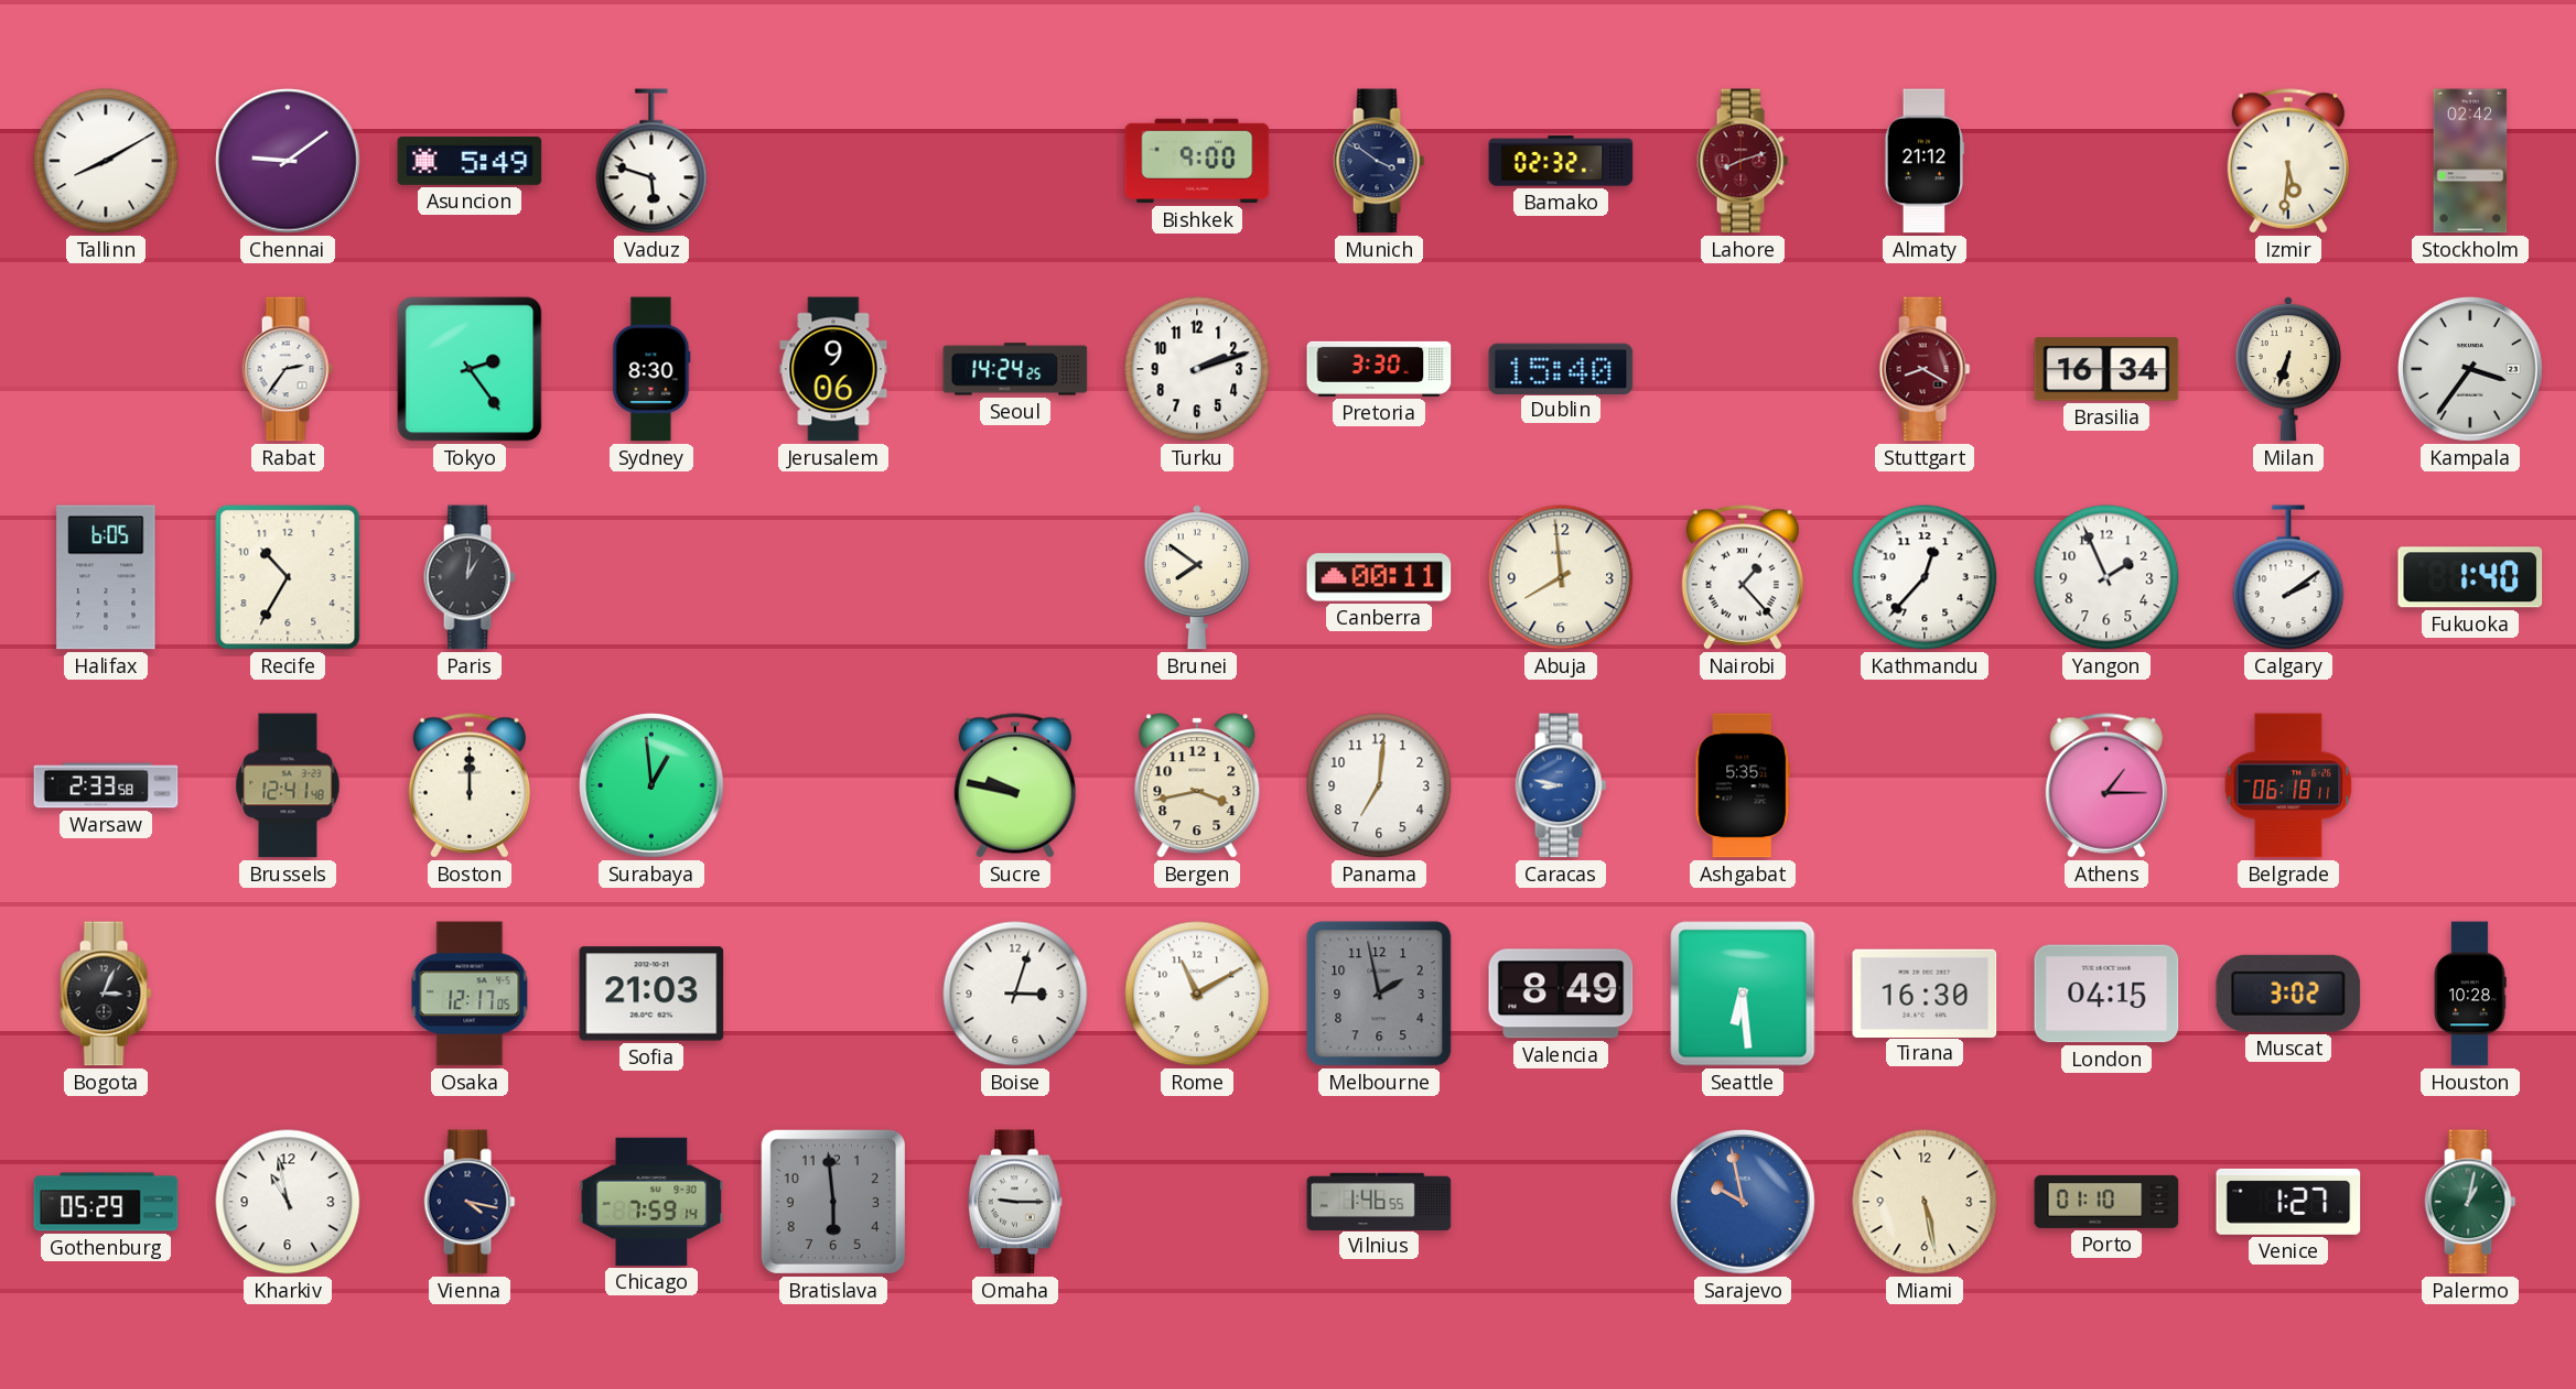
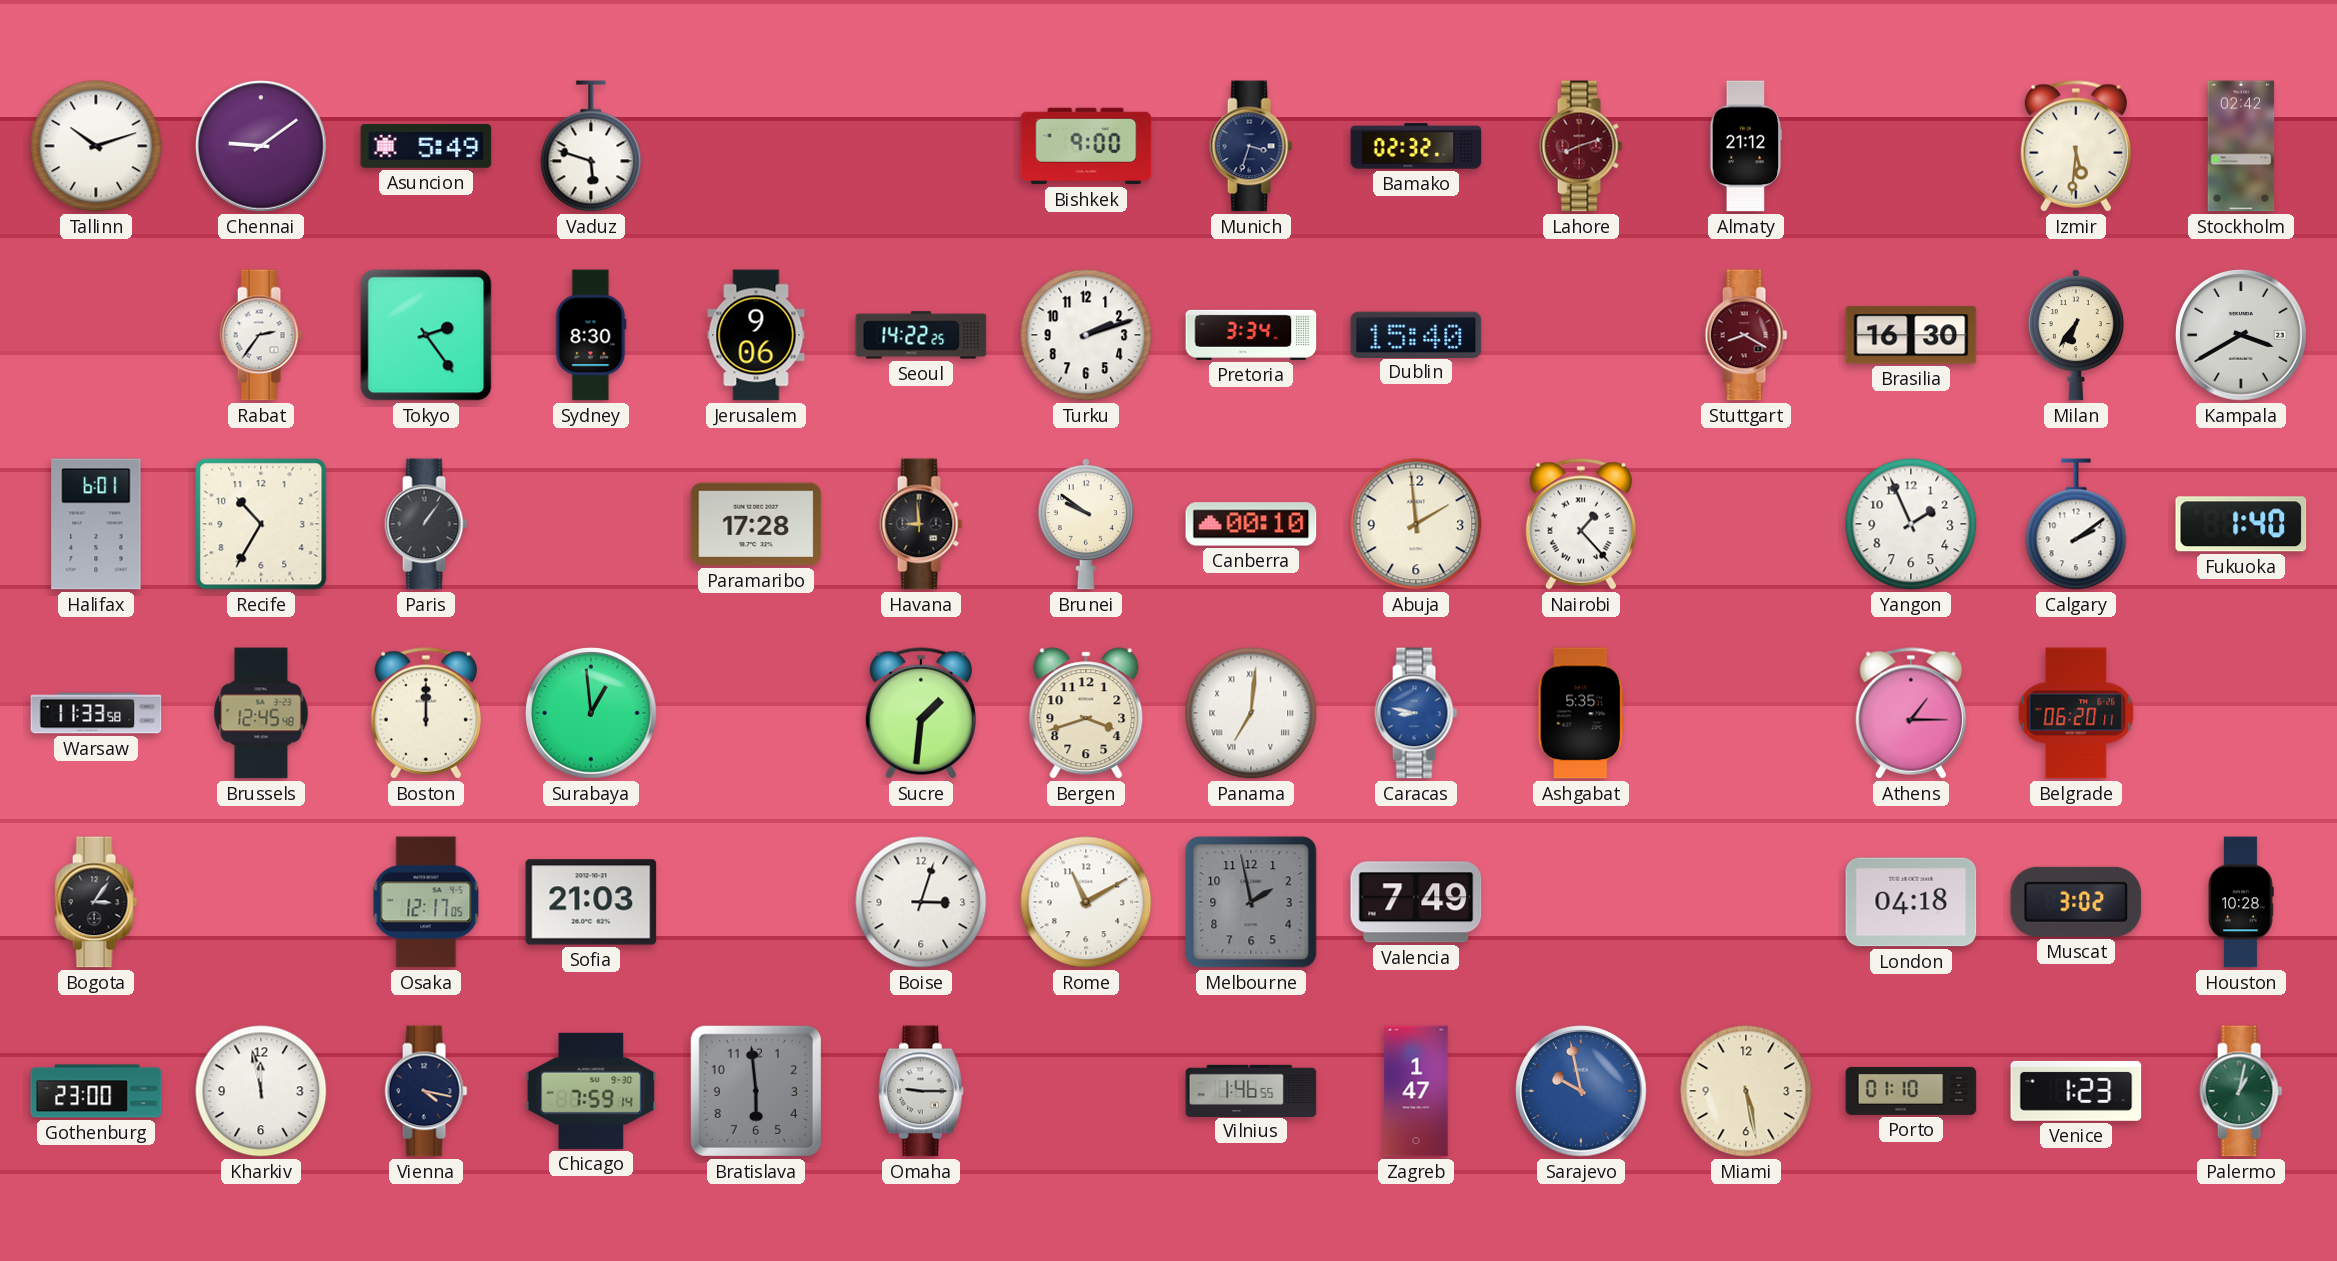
Tallinn: 8:10 -> 10:12
Munich: 3:51 -> 3:33
Seoul: 14:24 -> 14:22
Pretoria: 3:30 -> 3:34
Brasilia: 16:34 -> 16:30
Milan: 6:33 -> 6:36
Kampala: 3:36 -> 3:40
Halifax: 6:05 -> 6:01
Paris: 1:01 -> 1:06
Paramaribo: none -> 17:28
Havana: none -> 8:59
Brunei: 7:51 -> 9:51
Canberra: 00:11 -> 00:10
Abuja: 7:59 -> 1:59
Kathmandu: 12:37 -> none
Warsaw: 2:33 -> 11:33
Brussels: 12:41 -> 12:45
Sucre: 9:47 -> 1:31
Bergen: 3:43 -> 3:42
Panama numerals: Arabic -> Roman
Belgrade: 06:18 -> 06:20
Bogota: 3:04 -> 3:06
Valencia: 8:49 -> 7:49
Seattle: 6:29 -> none
Tirana: 16:30 -> none
London: 04:15 -> 04:18
Gothenburg: 05:29 -> 23:00
Kharkiv: 10:58 -> 11:58
Zagreb: none -> 1:47
Venice: 1:27 -> 1:23
